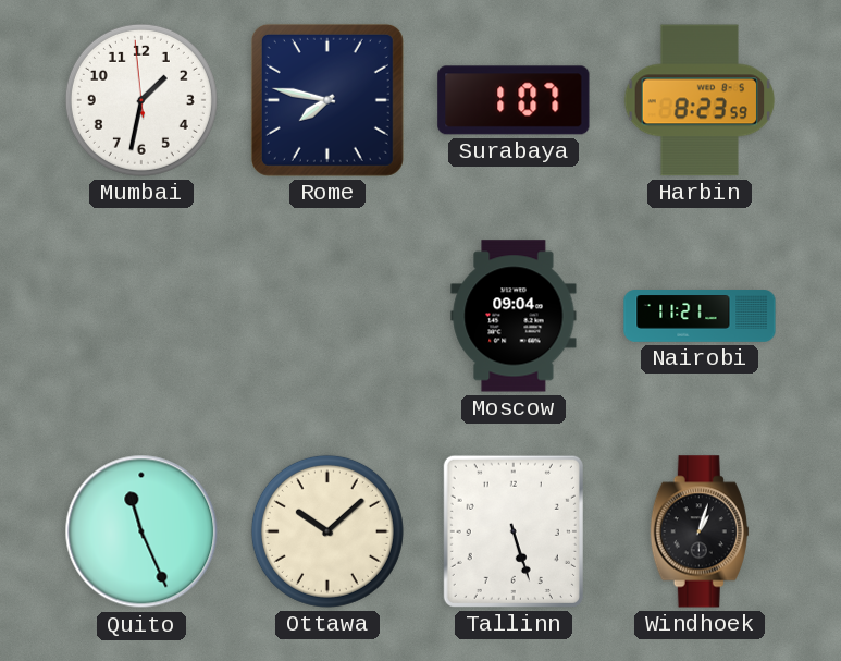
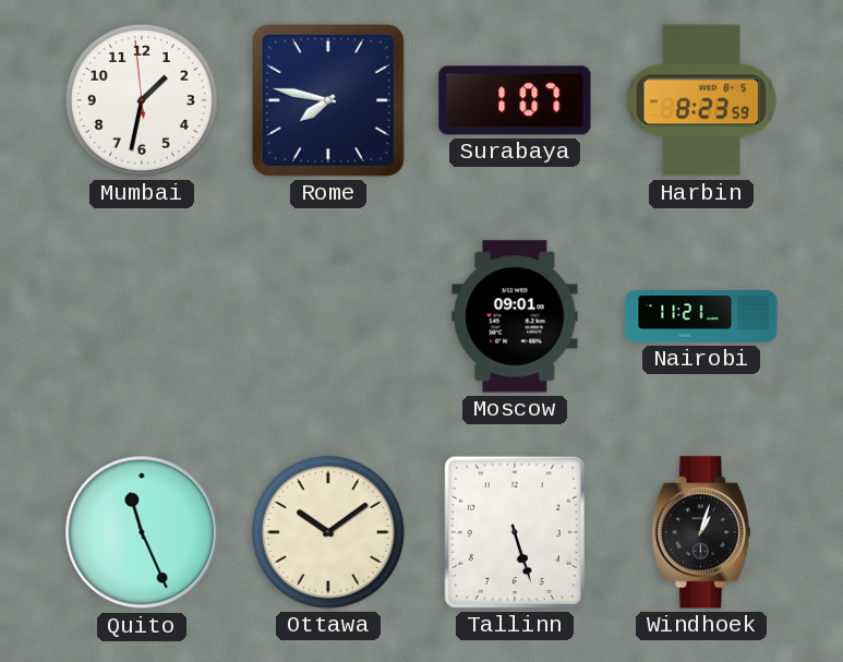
Moscow: 09:04 -> 09:01
Ottawa: 10:08 -> 10:09
